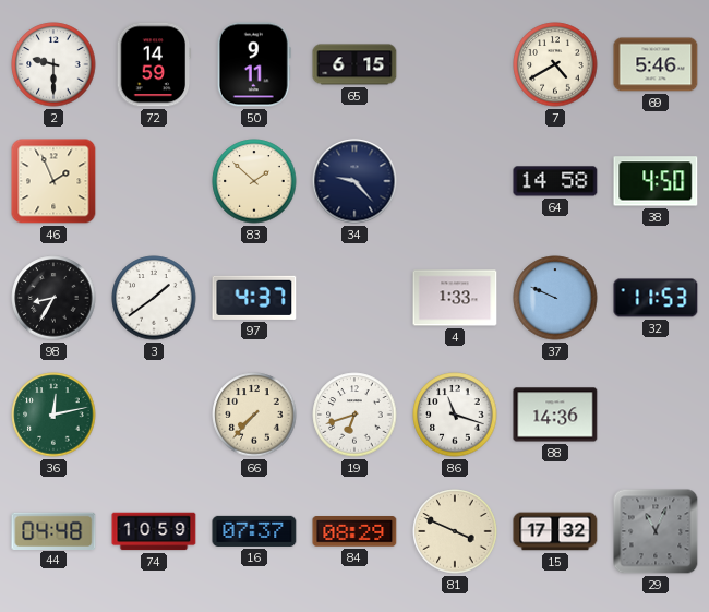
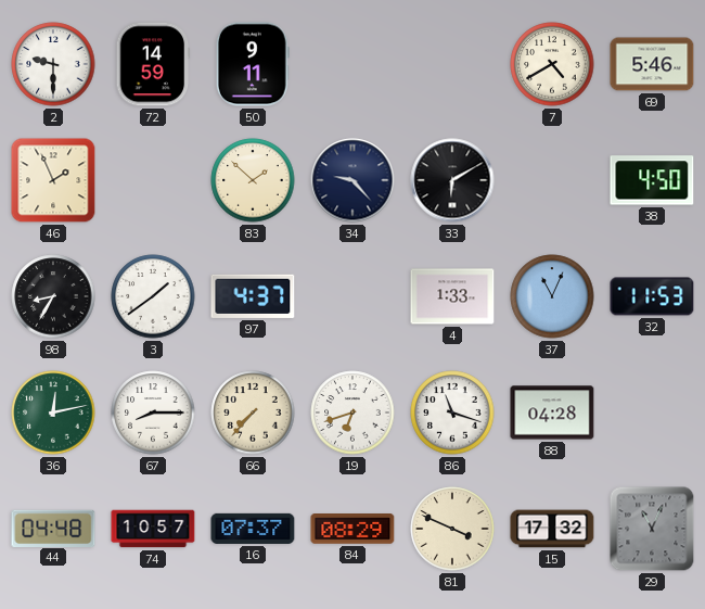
65: 6:15 -> none
33: none -> 6:10
64: 14:58 -> none
37: 9:49 -> 11:04
67: none -> 8:15
88: 14:36 -> 04:28
74: 10:59 -> 10:57
